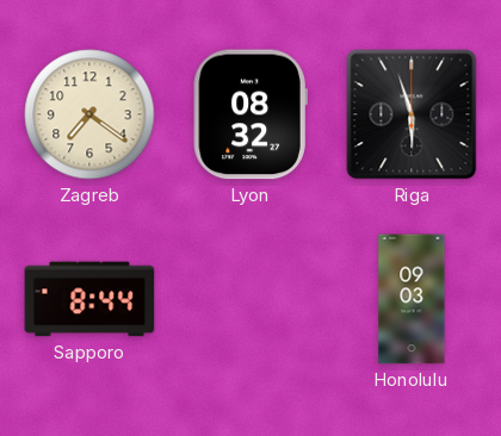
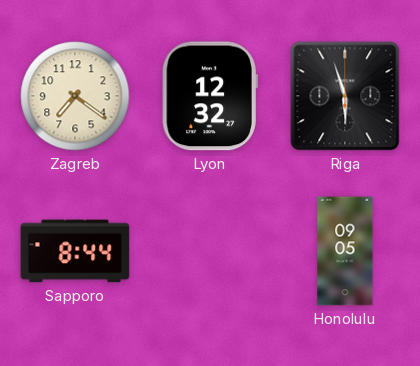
Lyon: 08:32 -> 12:32
Honolulu: 09:03 -> 09:05
